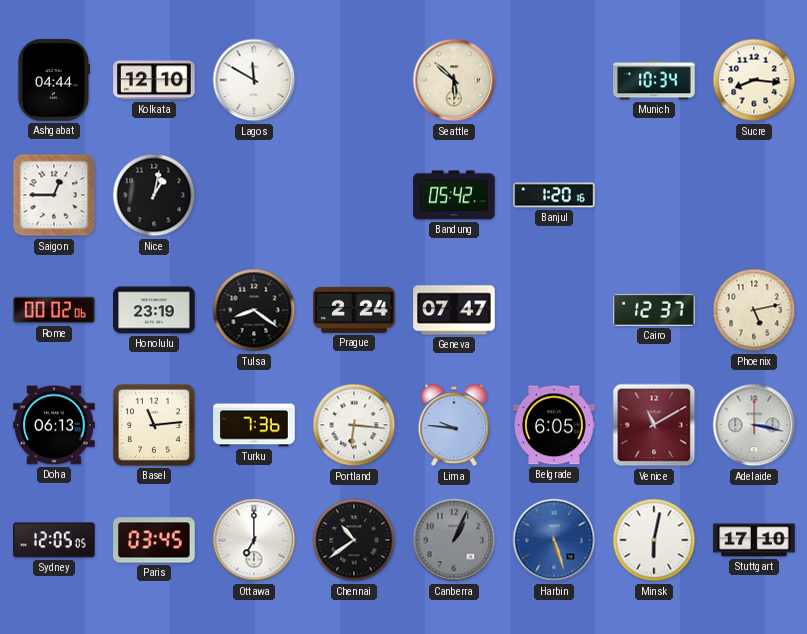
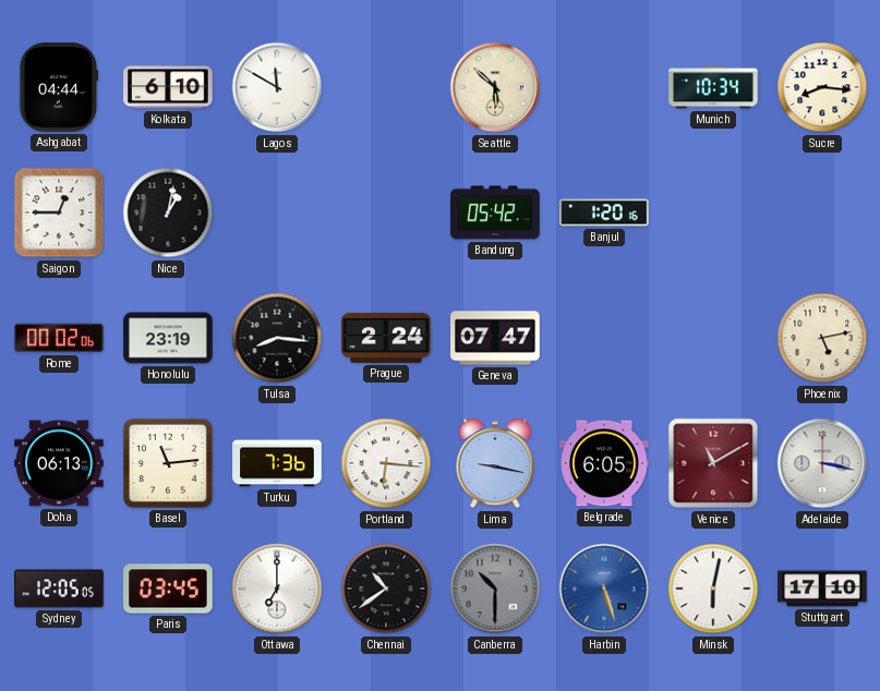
Kolkata: 12:10 -> 6:10
Tulsa: 8:21 -> 8:16
Cairo: 12:37 -> none
Lima: 9:46 -> 9:17
Canberra: 1:04 -> 10:30
